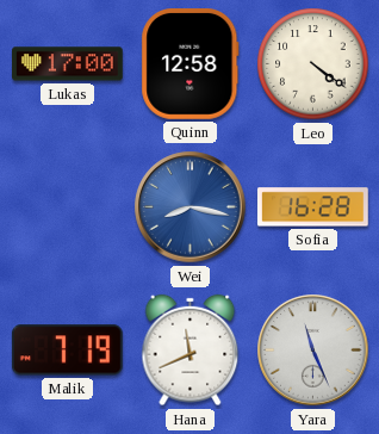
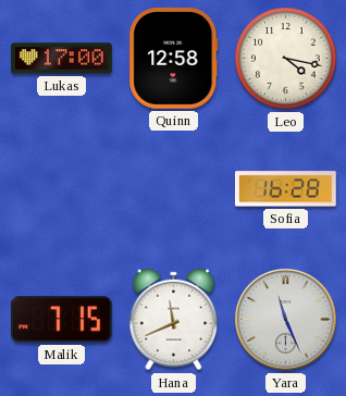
Leo: 4:21 -> 4:17
Wei: 8:17 -> none
Malik: 7:19 -> 7:15
